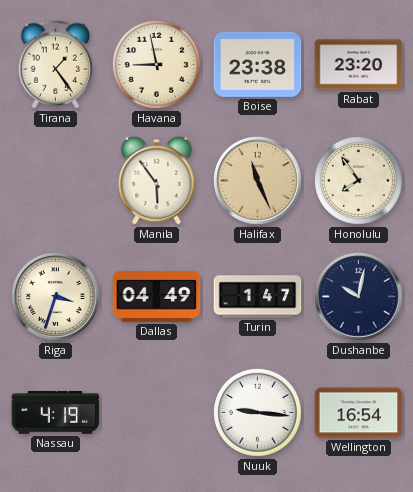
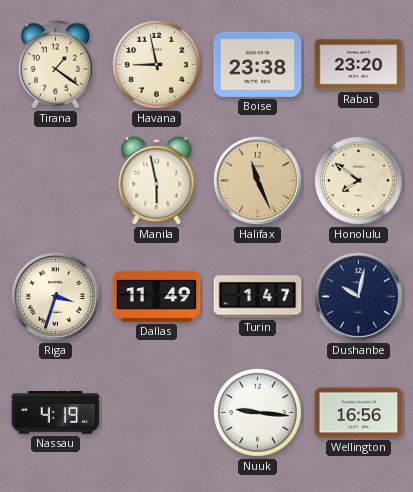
Tirana: 1:24 -> 1:21
Manila: 5:54 -> 5:58
Honolulu: 7:54 -> 7:51
Dallas: 04:49 -> 11:49
Wellington: 16:54 -> 16:56
